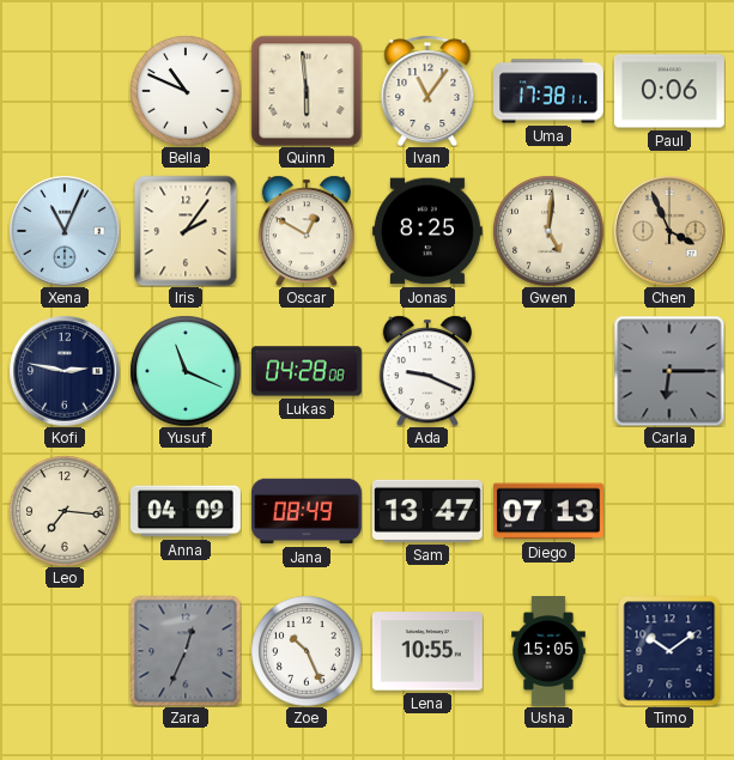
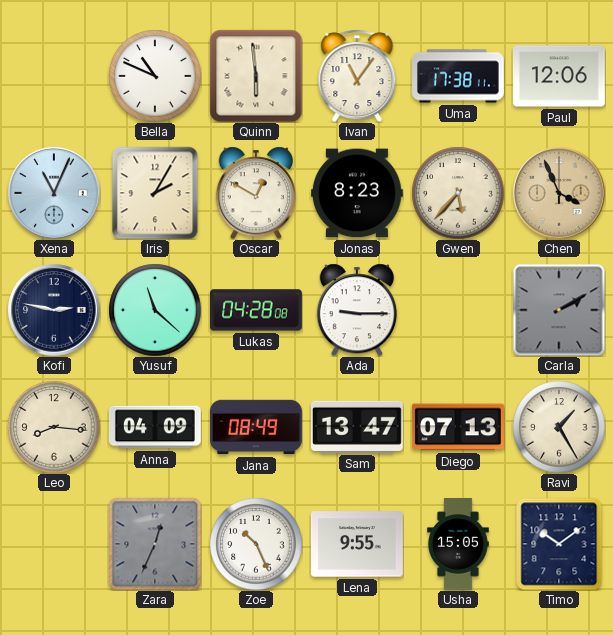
Paul: 0:06 -> 12:06
Iris: 2:06 -> 2:05
Jonas: 8:25 -> 8:23
Gwen: 5:01 -> 5:37
Yusuf: 11:19 -> 11:22
Ada: 9:19 -> 9:15
Carla: 6:15 -> 2:10
Leo: 7:16 -> 8:16
Ravi: none -> 1:25
Lena: 10:55 -> 9:55
